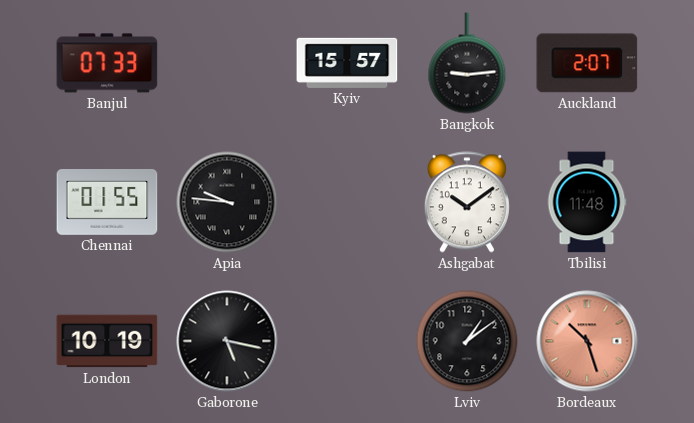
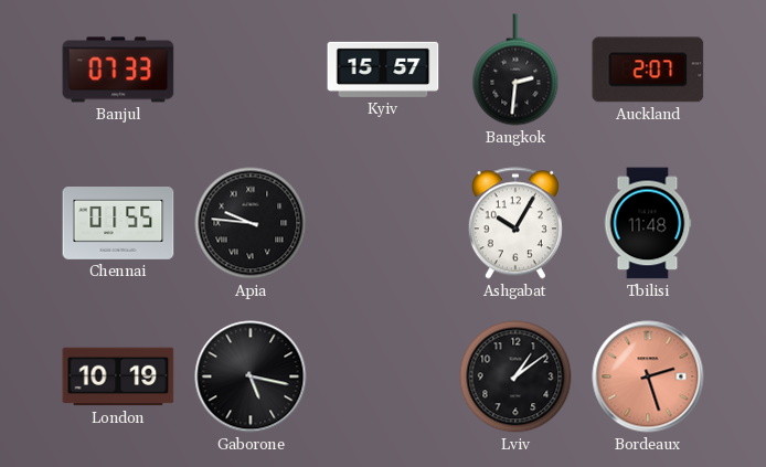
Bangkok: 9:14 -> 2:31
Ashgabat: 10:09 -> 10:05
Bordeaux: 10:27 -> 2:27
